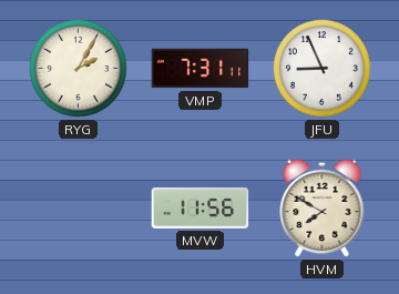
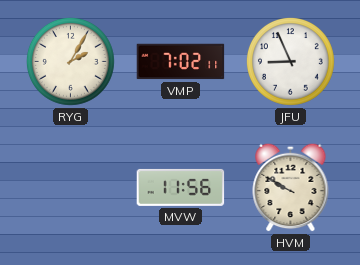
VMP: 7:31 -> 7:02
HVM: 7:50 -> 9:50
